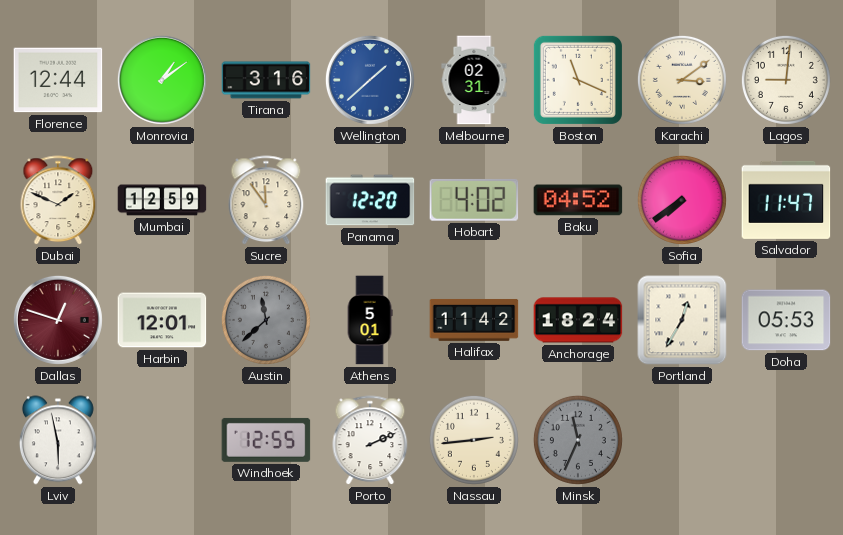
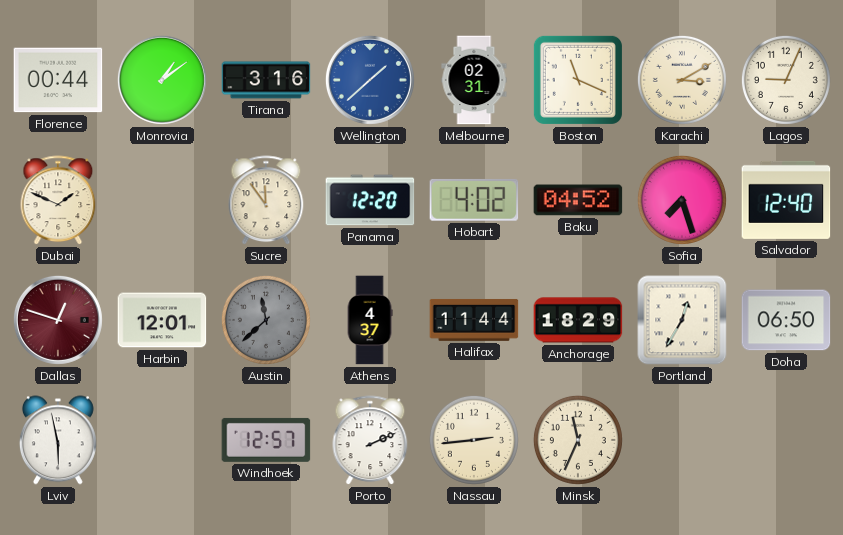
Florence: 12:44 -> 00:44
Karachi: 3:09 -> 3:10
Lagos: 9:01 -> 9:04
Mumbai: 12:59 -> none
Sofia: 7:39 -> 7:27
Salvador: 11:47 -> 12:40
Athens: 5:01 -> 4:37
Halifax: 11:42 -> 11:44
Anchorage: 18:24 -> 18:29
Doha: 05:53 -> 06:50
Windhoek: 12:55 -> 12:57
Minsk dial: grey -> cream
